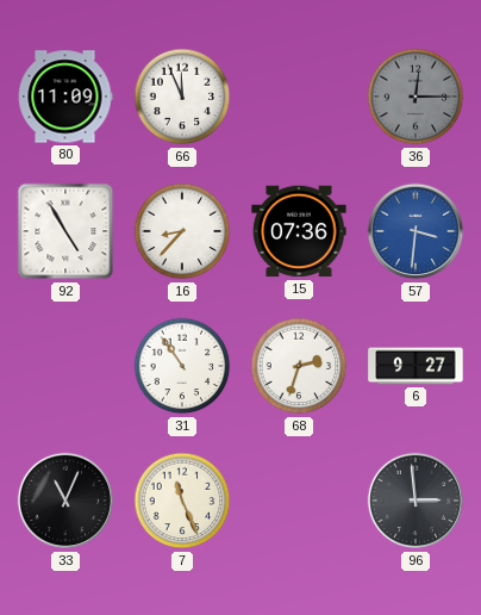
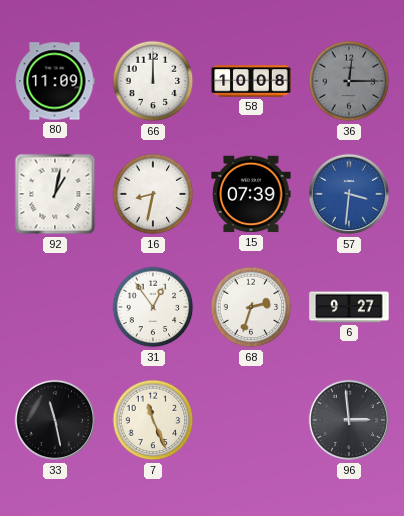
66: 11:56 -> 12:00
58: none -> 10:08
92: 4:55 -> 1:02
16: 8:37 -> 8:32
15: 07:36 -> 07:39
31: 10:54 -> 12:54
33: 11:04 -> 11:28
